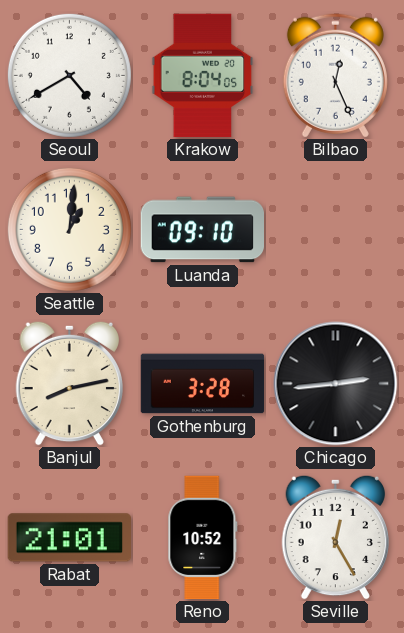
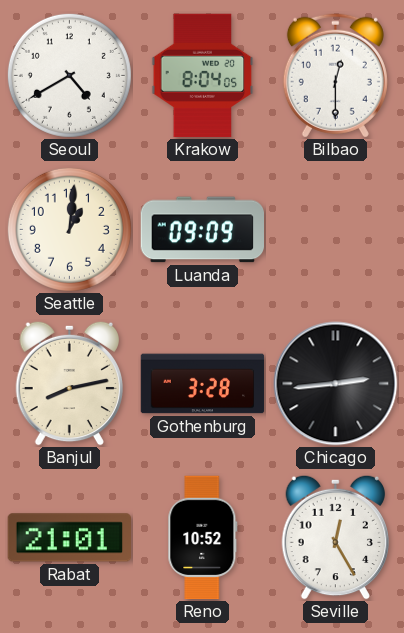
Bilbao: 12:26 -> 12:30
Luanda: 09:10 -> 09:09
